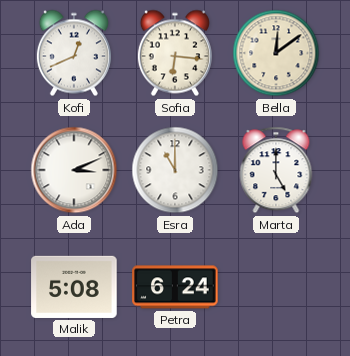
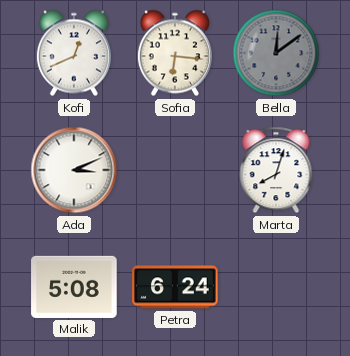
Bella dial: cream -> grey
Esra: 11:00 -> none
Marta: 5:00 -> 8:03
